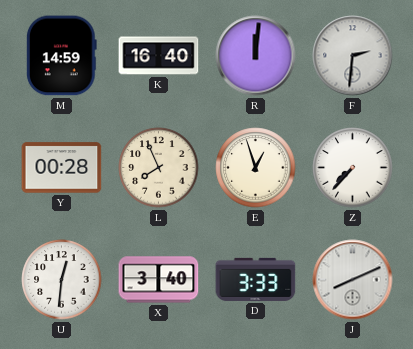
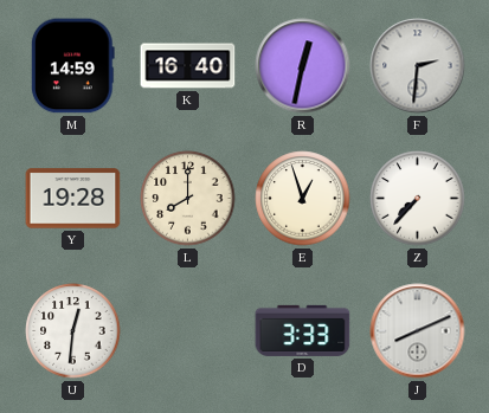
R: 12:01 -> 12:32
Y: 00:28 -> 19:28
L: 7:56 -> 8:00
X: 3:40 -> none
